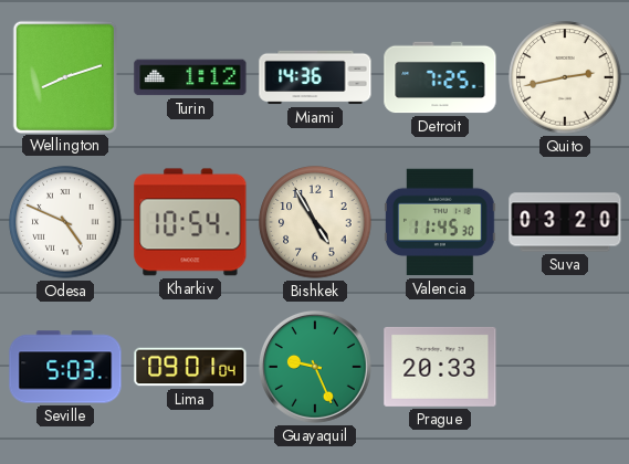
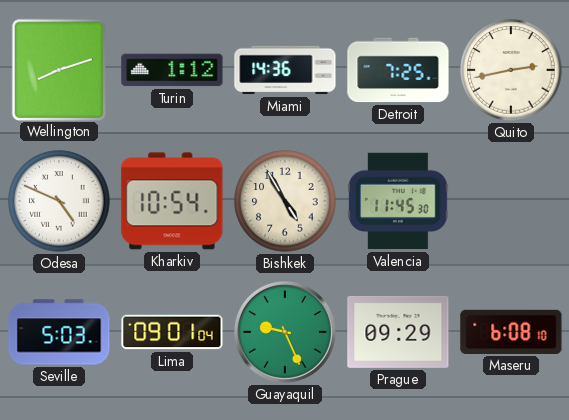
Suva: 03:20 -> none
Prague: 20:33 -> 09:29
Maseru: none -> 6:08
